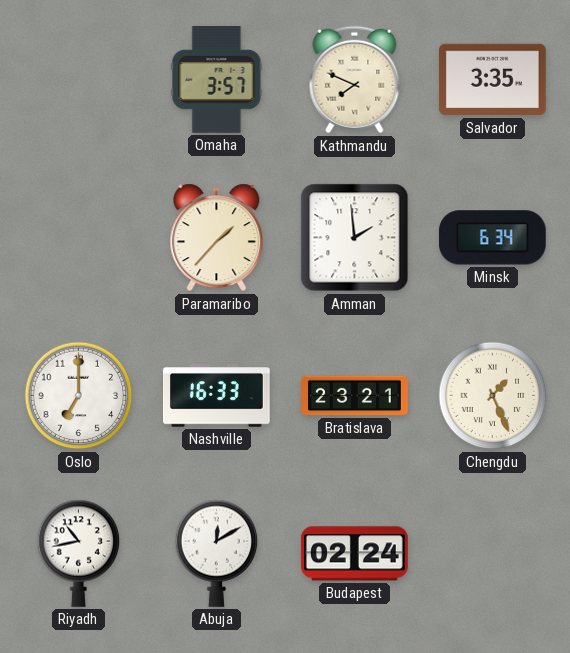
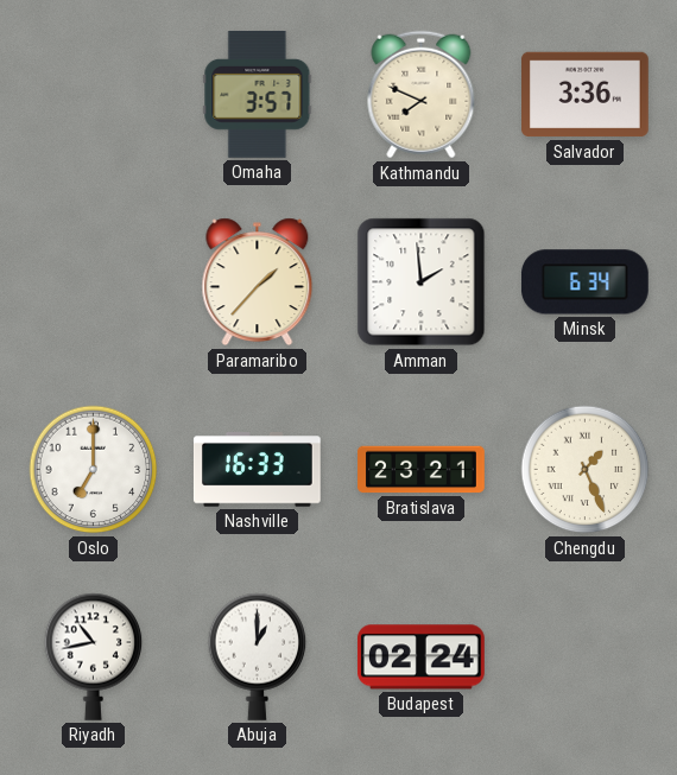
Salvador: 3:35 -> 3:36
Abuja: 12:10 -> 1:00
